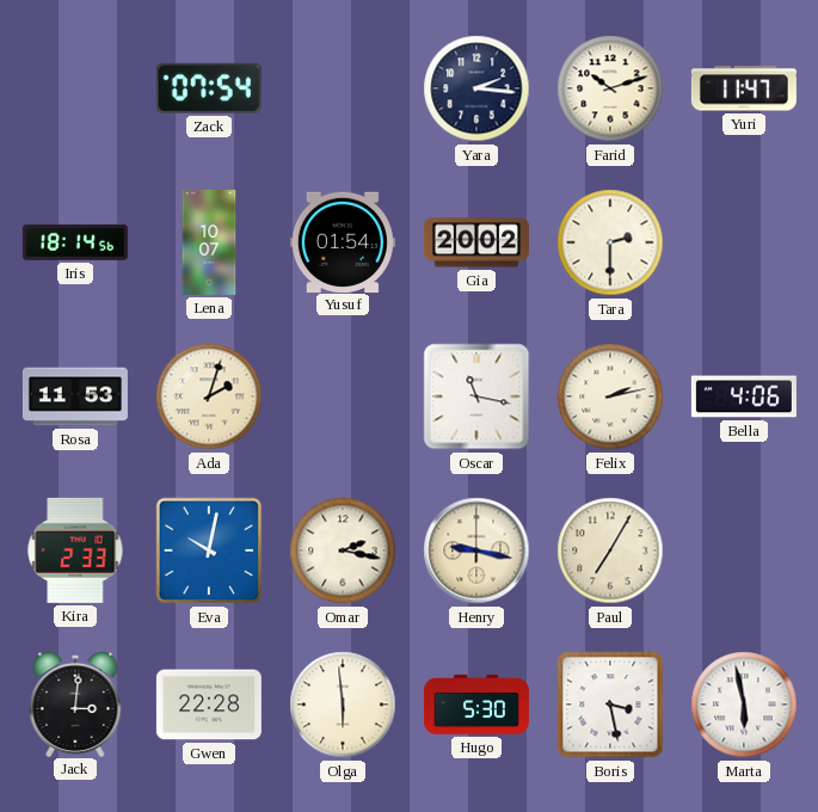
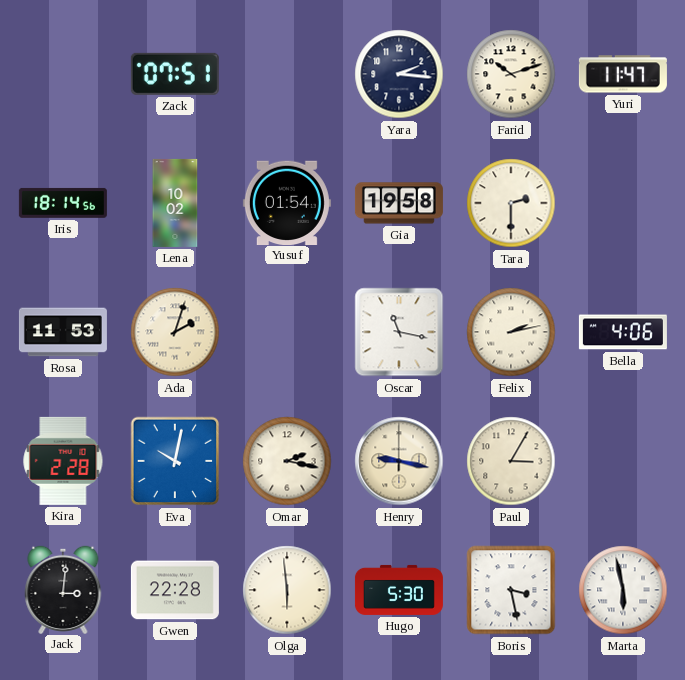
Zack: 07:54 -> 07:51
Lena: 10:07 -> 10:02
Gia: 20:02 -> 19:58
Kira: 2:33 -> 2:28
Paul: 7:05 -> 3:05
